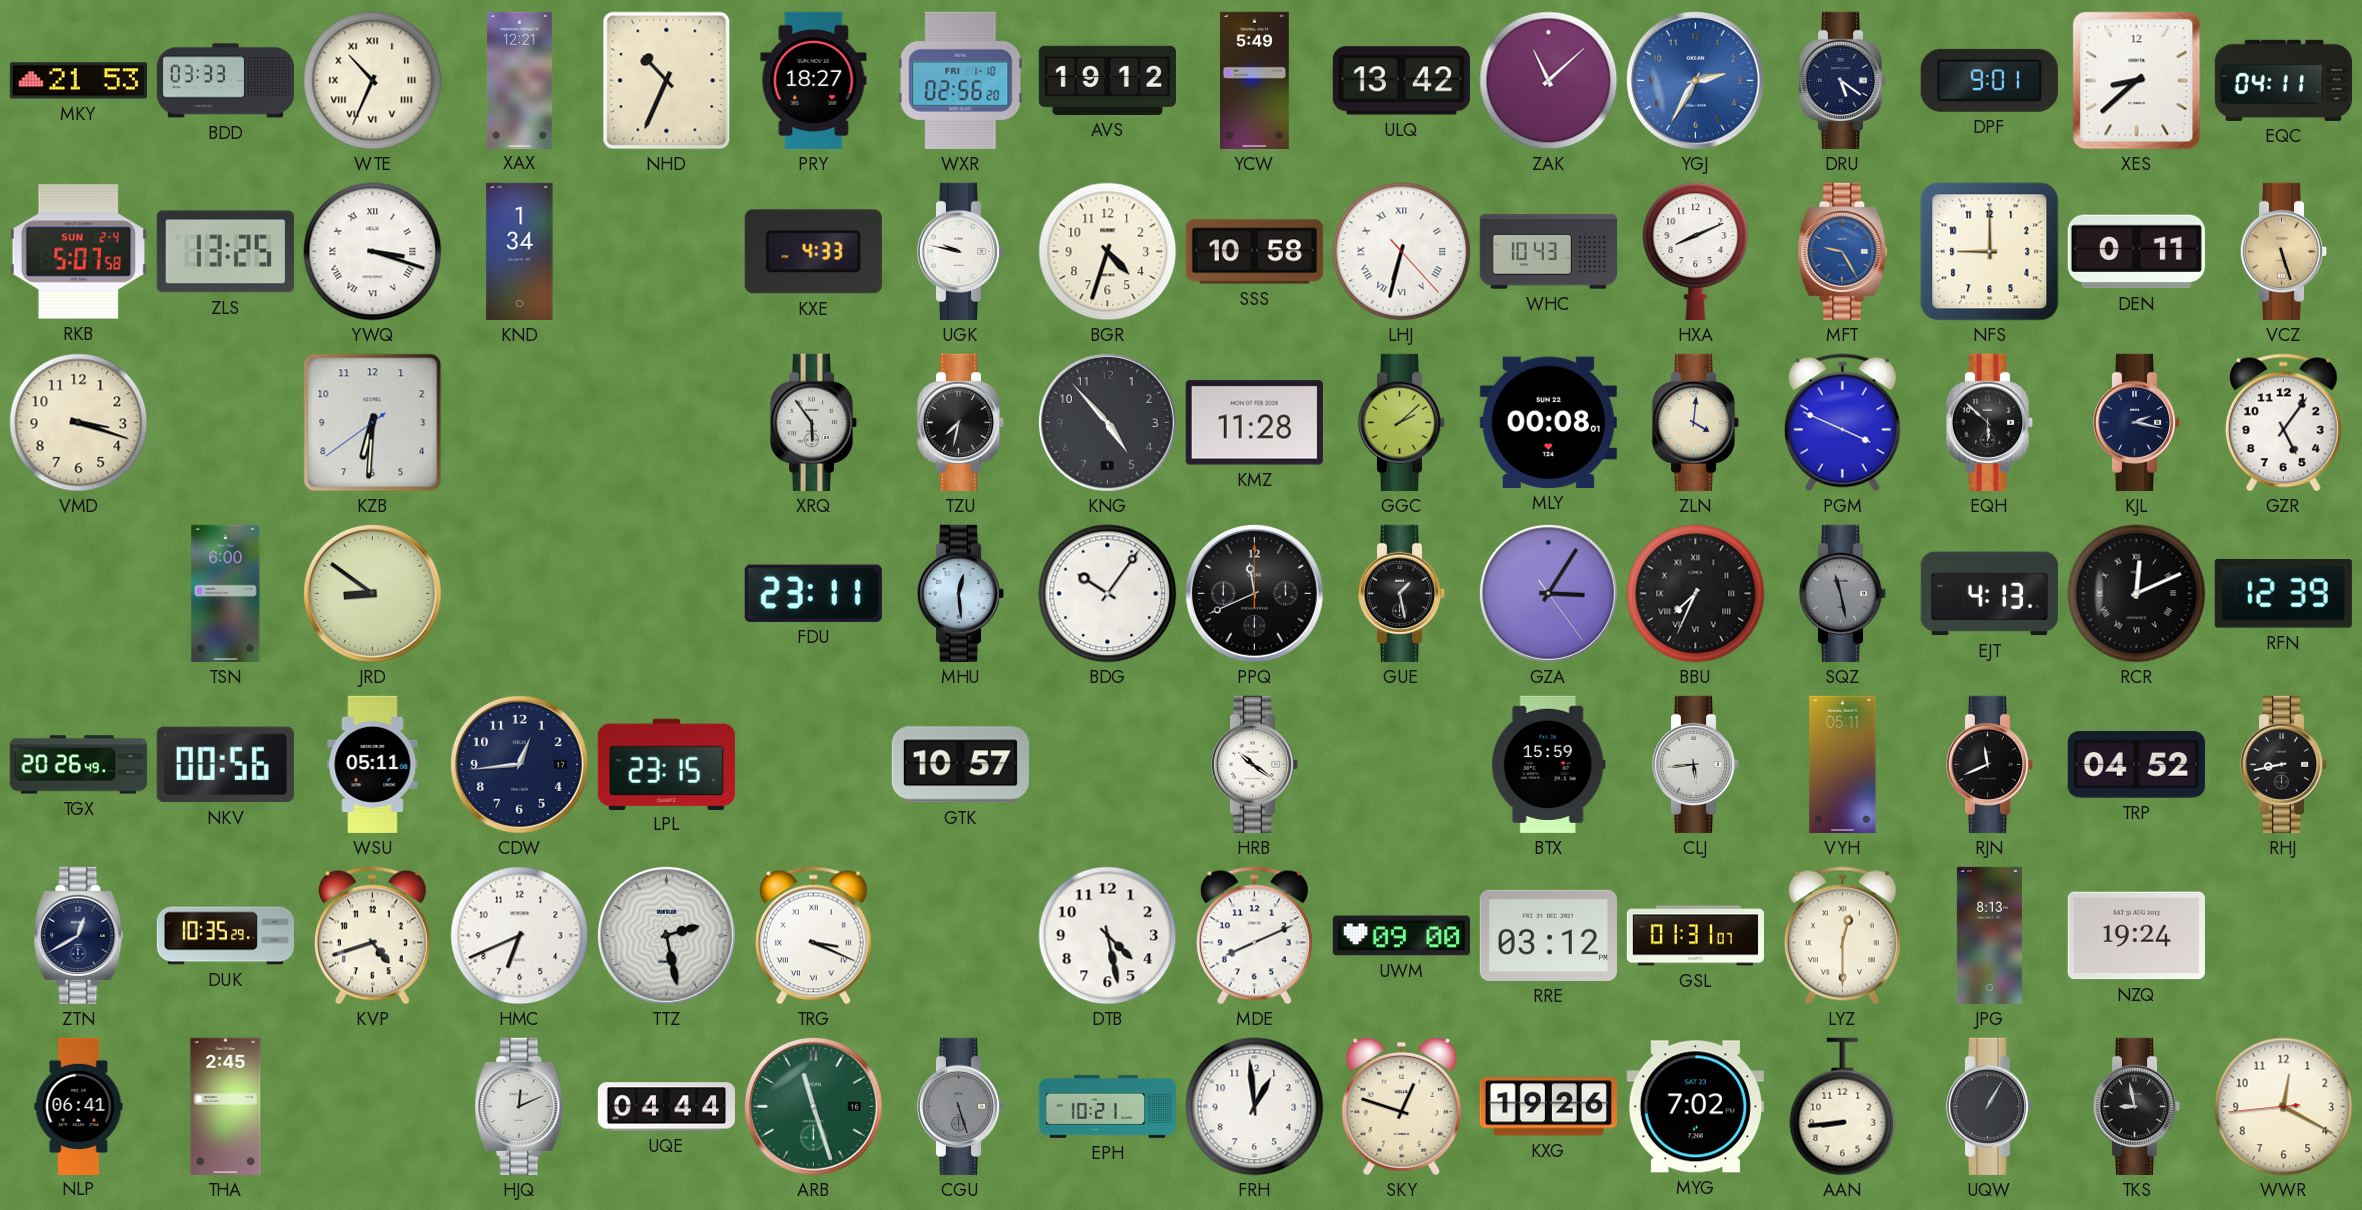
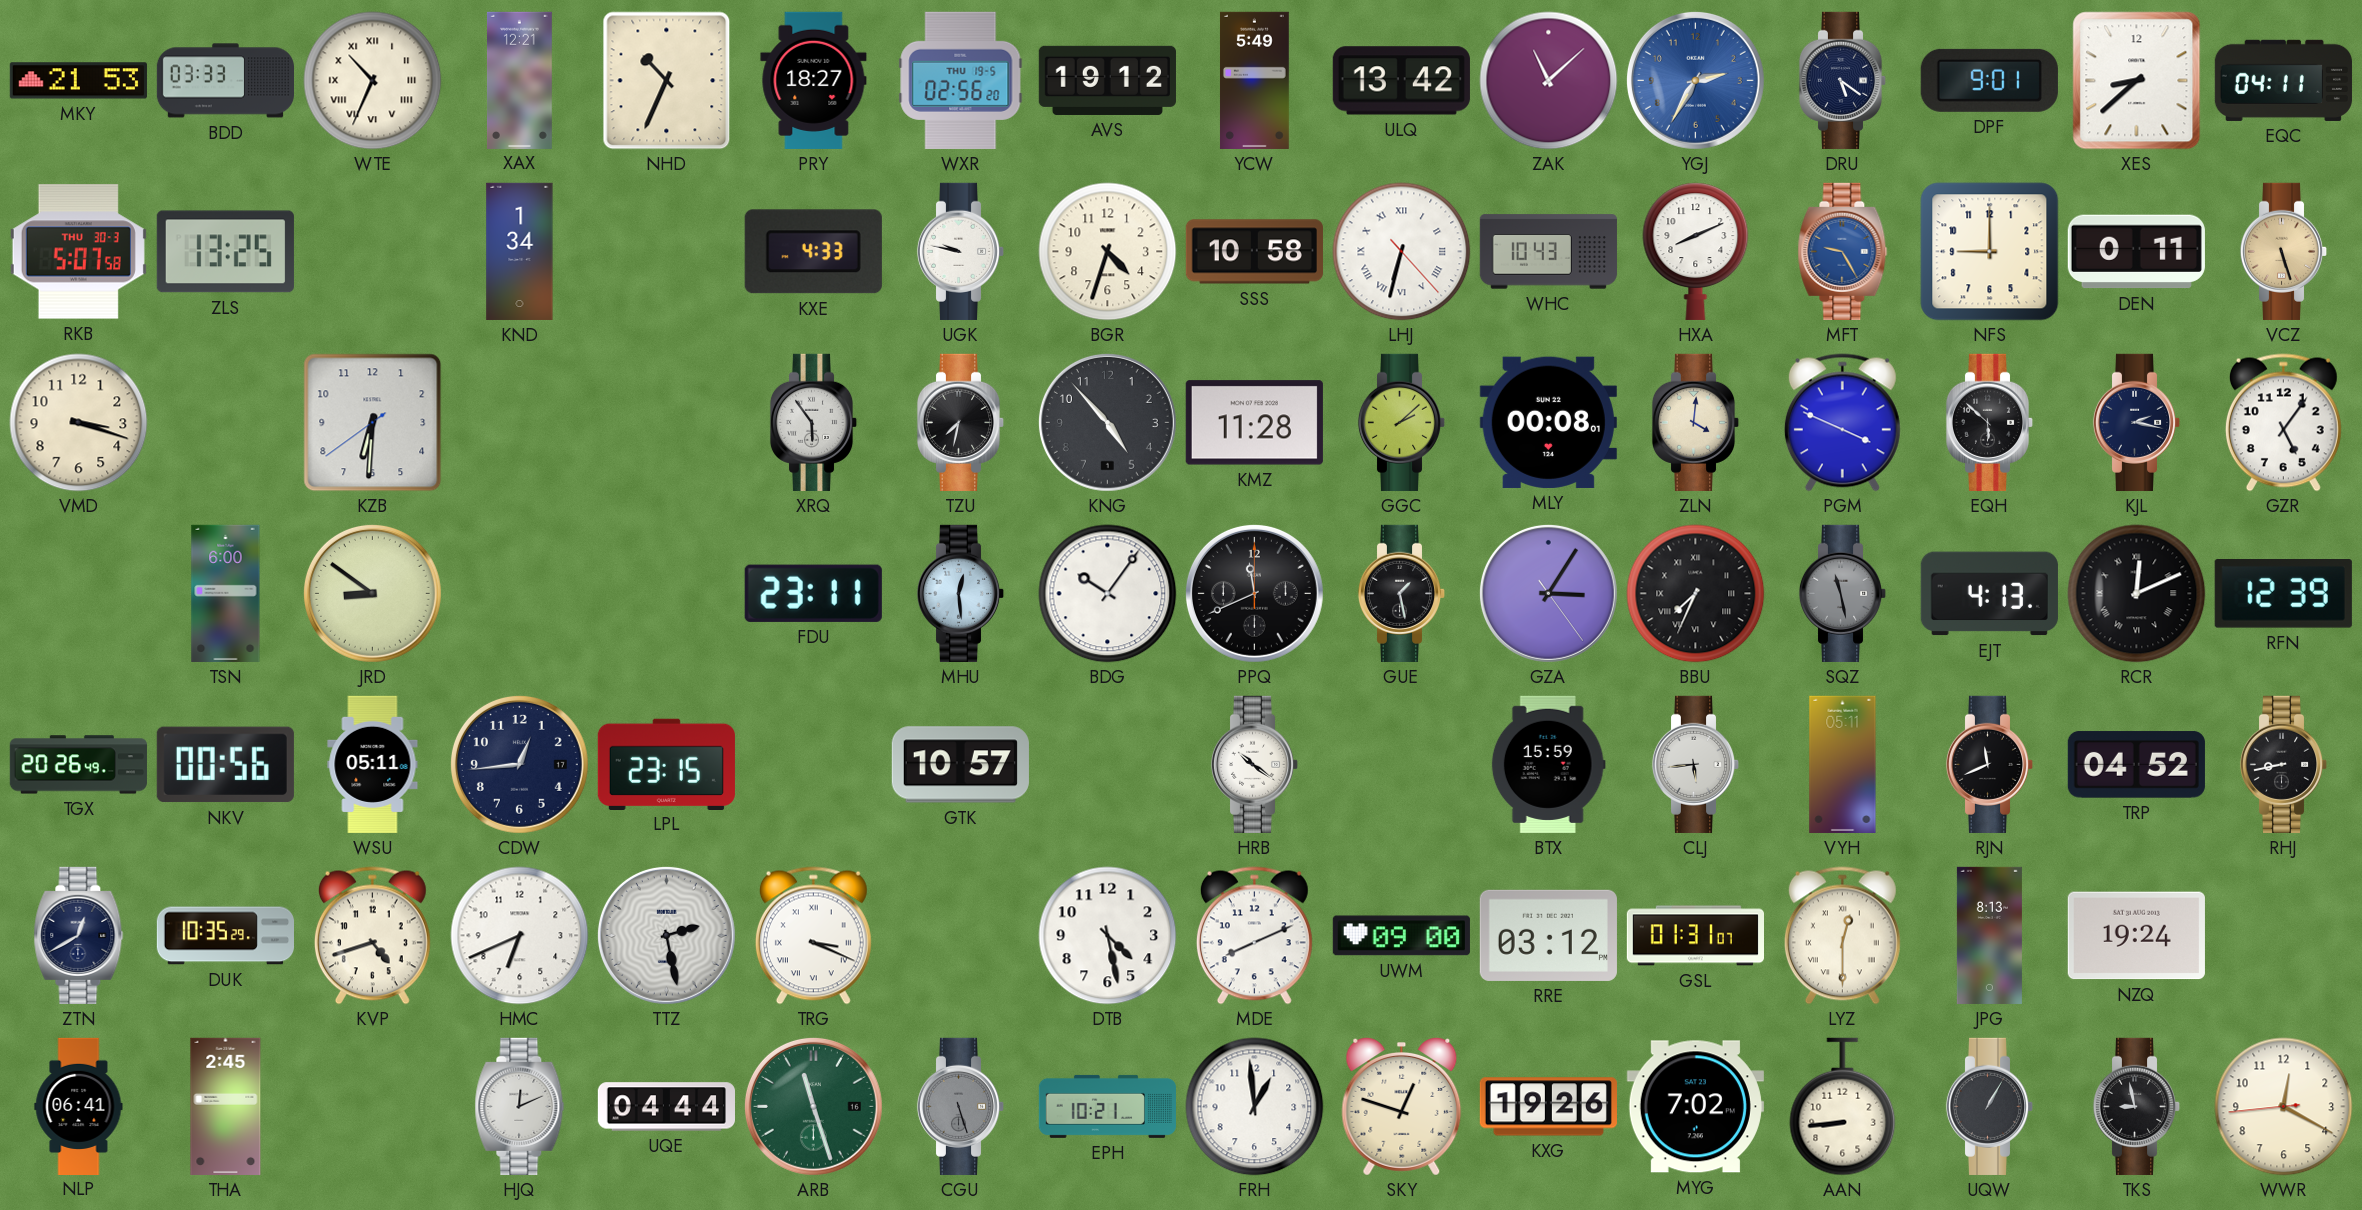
WXR date: FRI 1-10 -> THU 19-5
RKB date: SUN 2-4 -> THU 30-3
YWQ: 3:18 -> none
